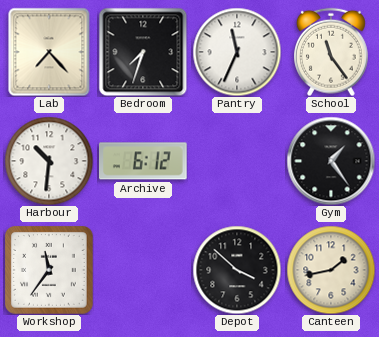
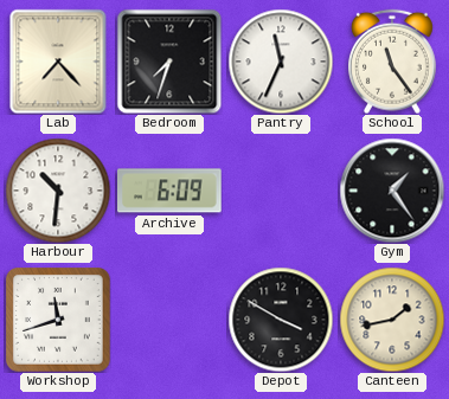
Archive: 6:12 -> 6:09
Workshop: 11:36 -> 11:42
Depot: 3:52 -> 3:50
